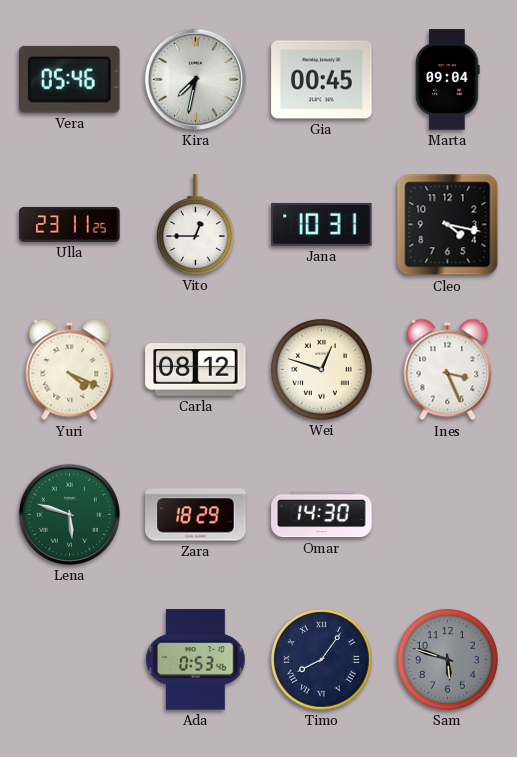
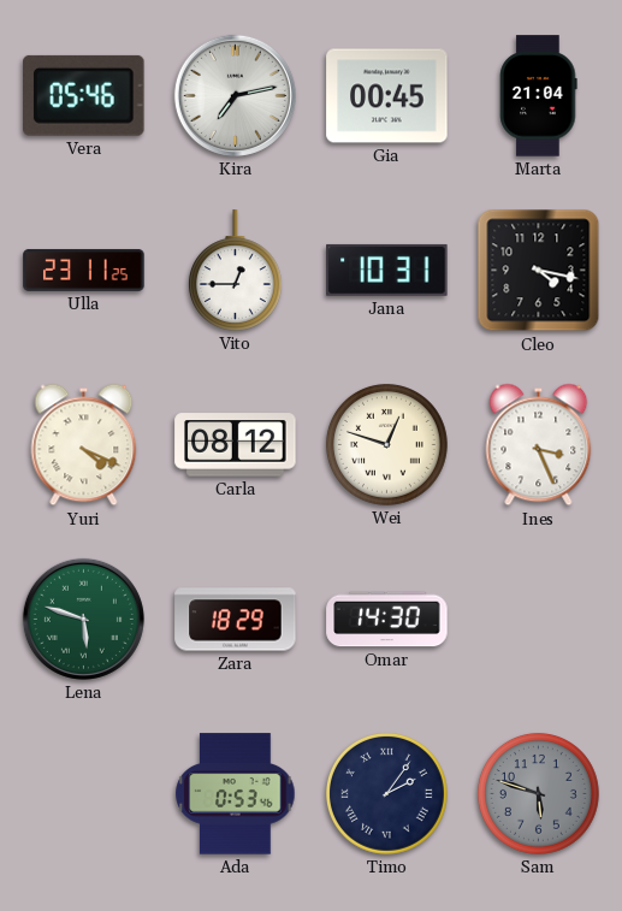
Kira: 7:32 -> 7:13
Marta: 09:04 -> 21:04
Timo: 8:06 -> 2:06
